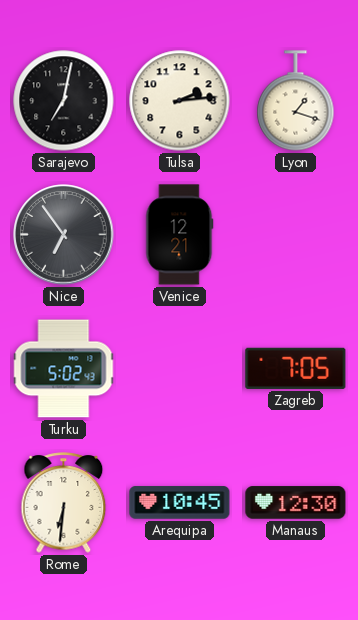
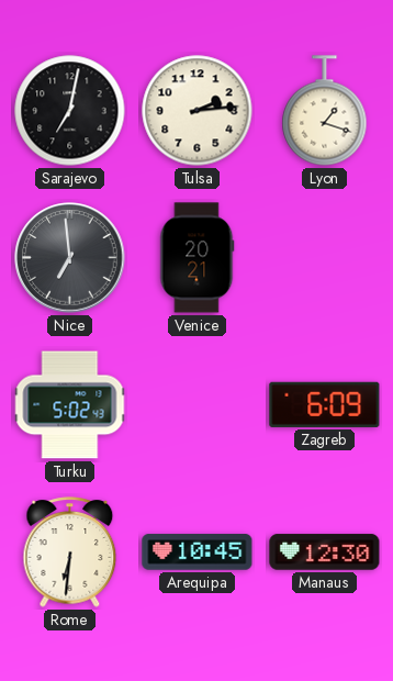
Nice: 6:54 -> 6:59
Venice: 12:21 -> 20:21
Zagreb: 7:05 -> 6:09
